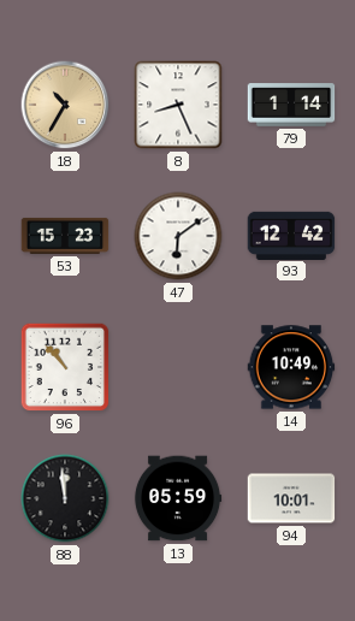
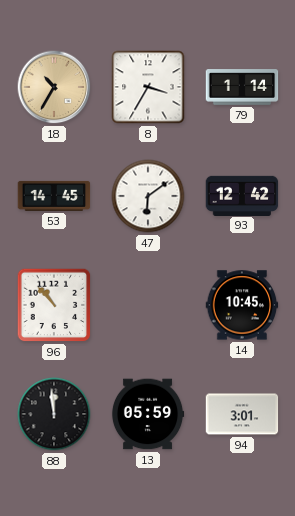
8: 8:26 -> 3:35
53: 15:23 -> 14:45
14: 10:49 -> 10:45
94: 10:01 -> 3:01
